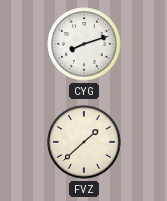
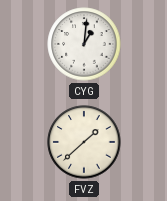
CYG: 8:12 -> 1:01
